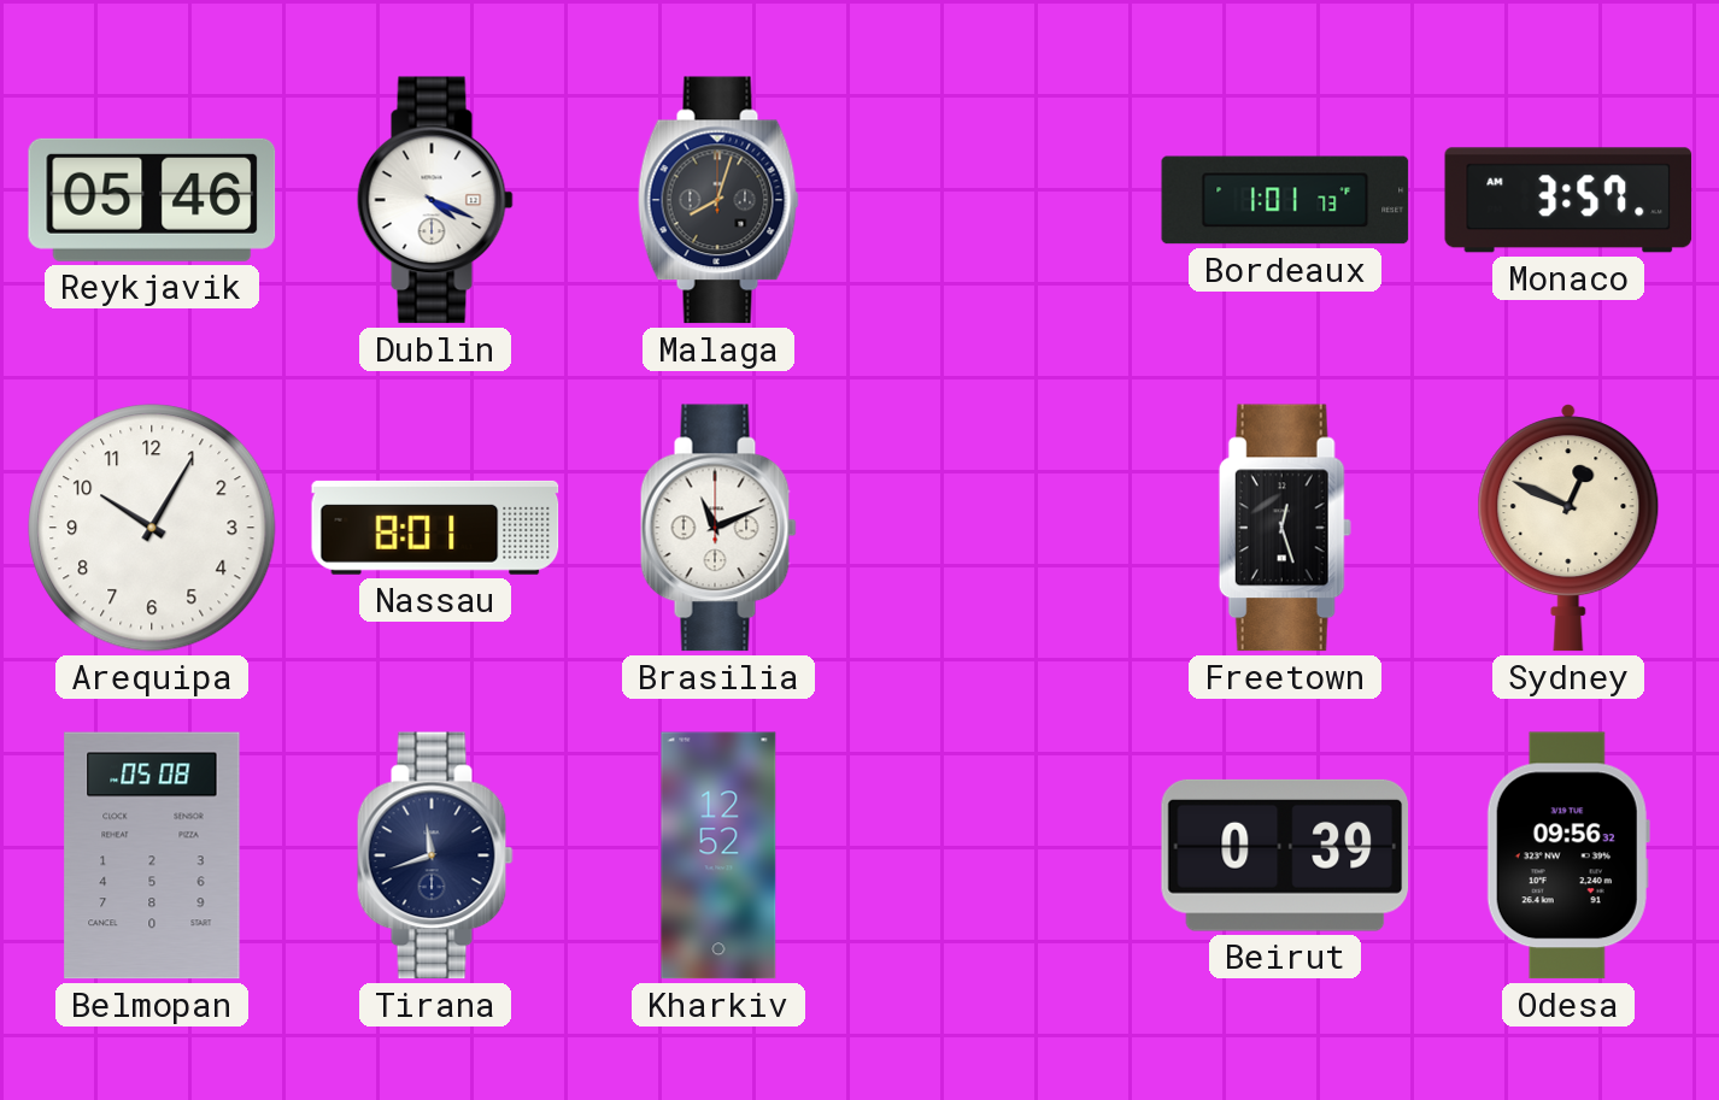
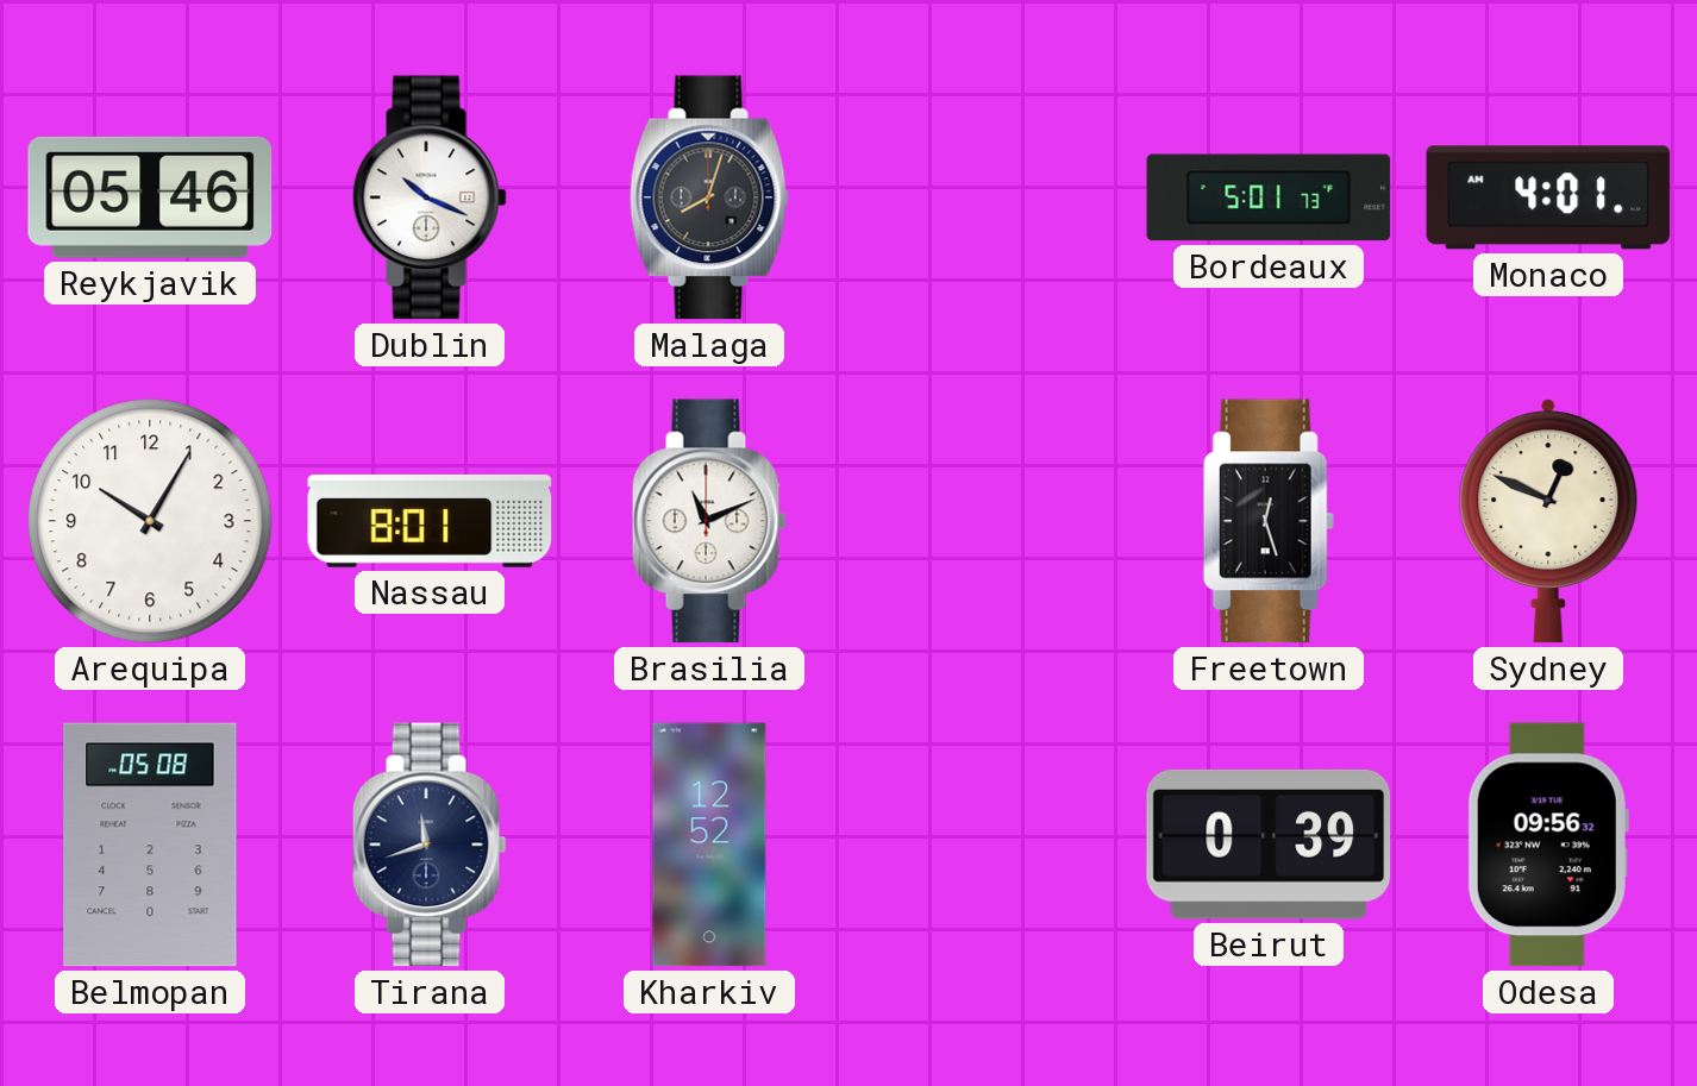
Dublin: 4:19 -> 10:19
Bordeaux: 1:01 -> 5:01
Monaco: 3:57 -> 4:01
